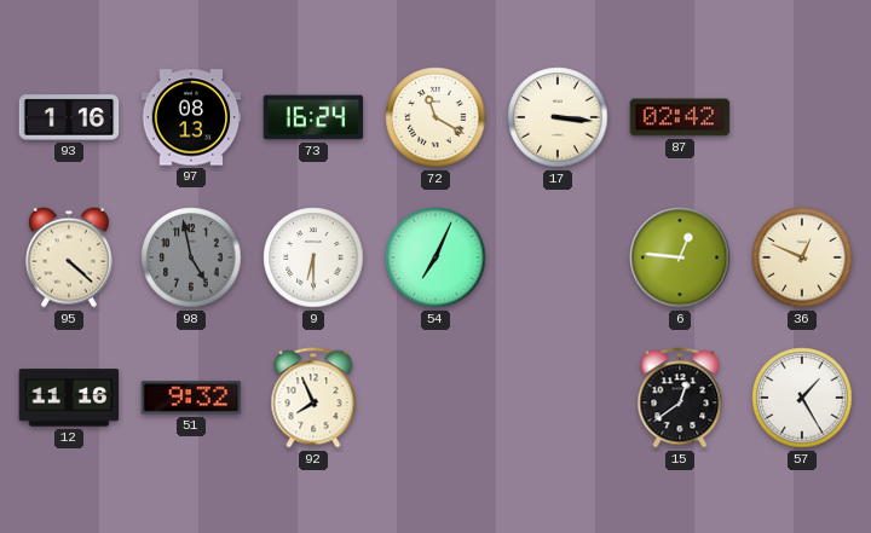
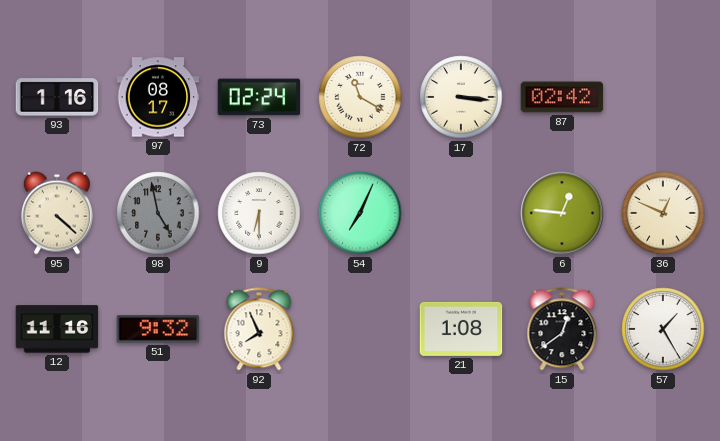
97: 08:13 -> 08:17
73: 16:24 -> 02:24
21: none -> 1:08
